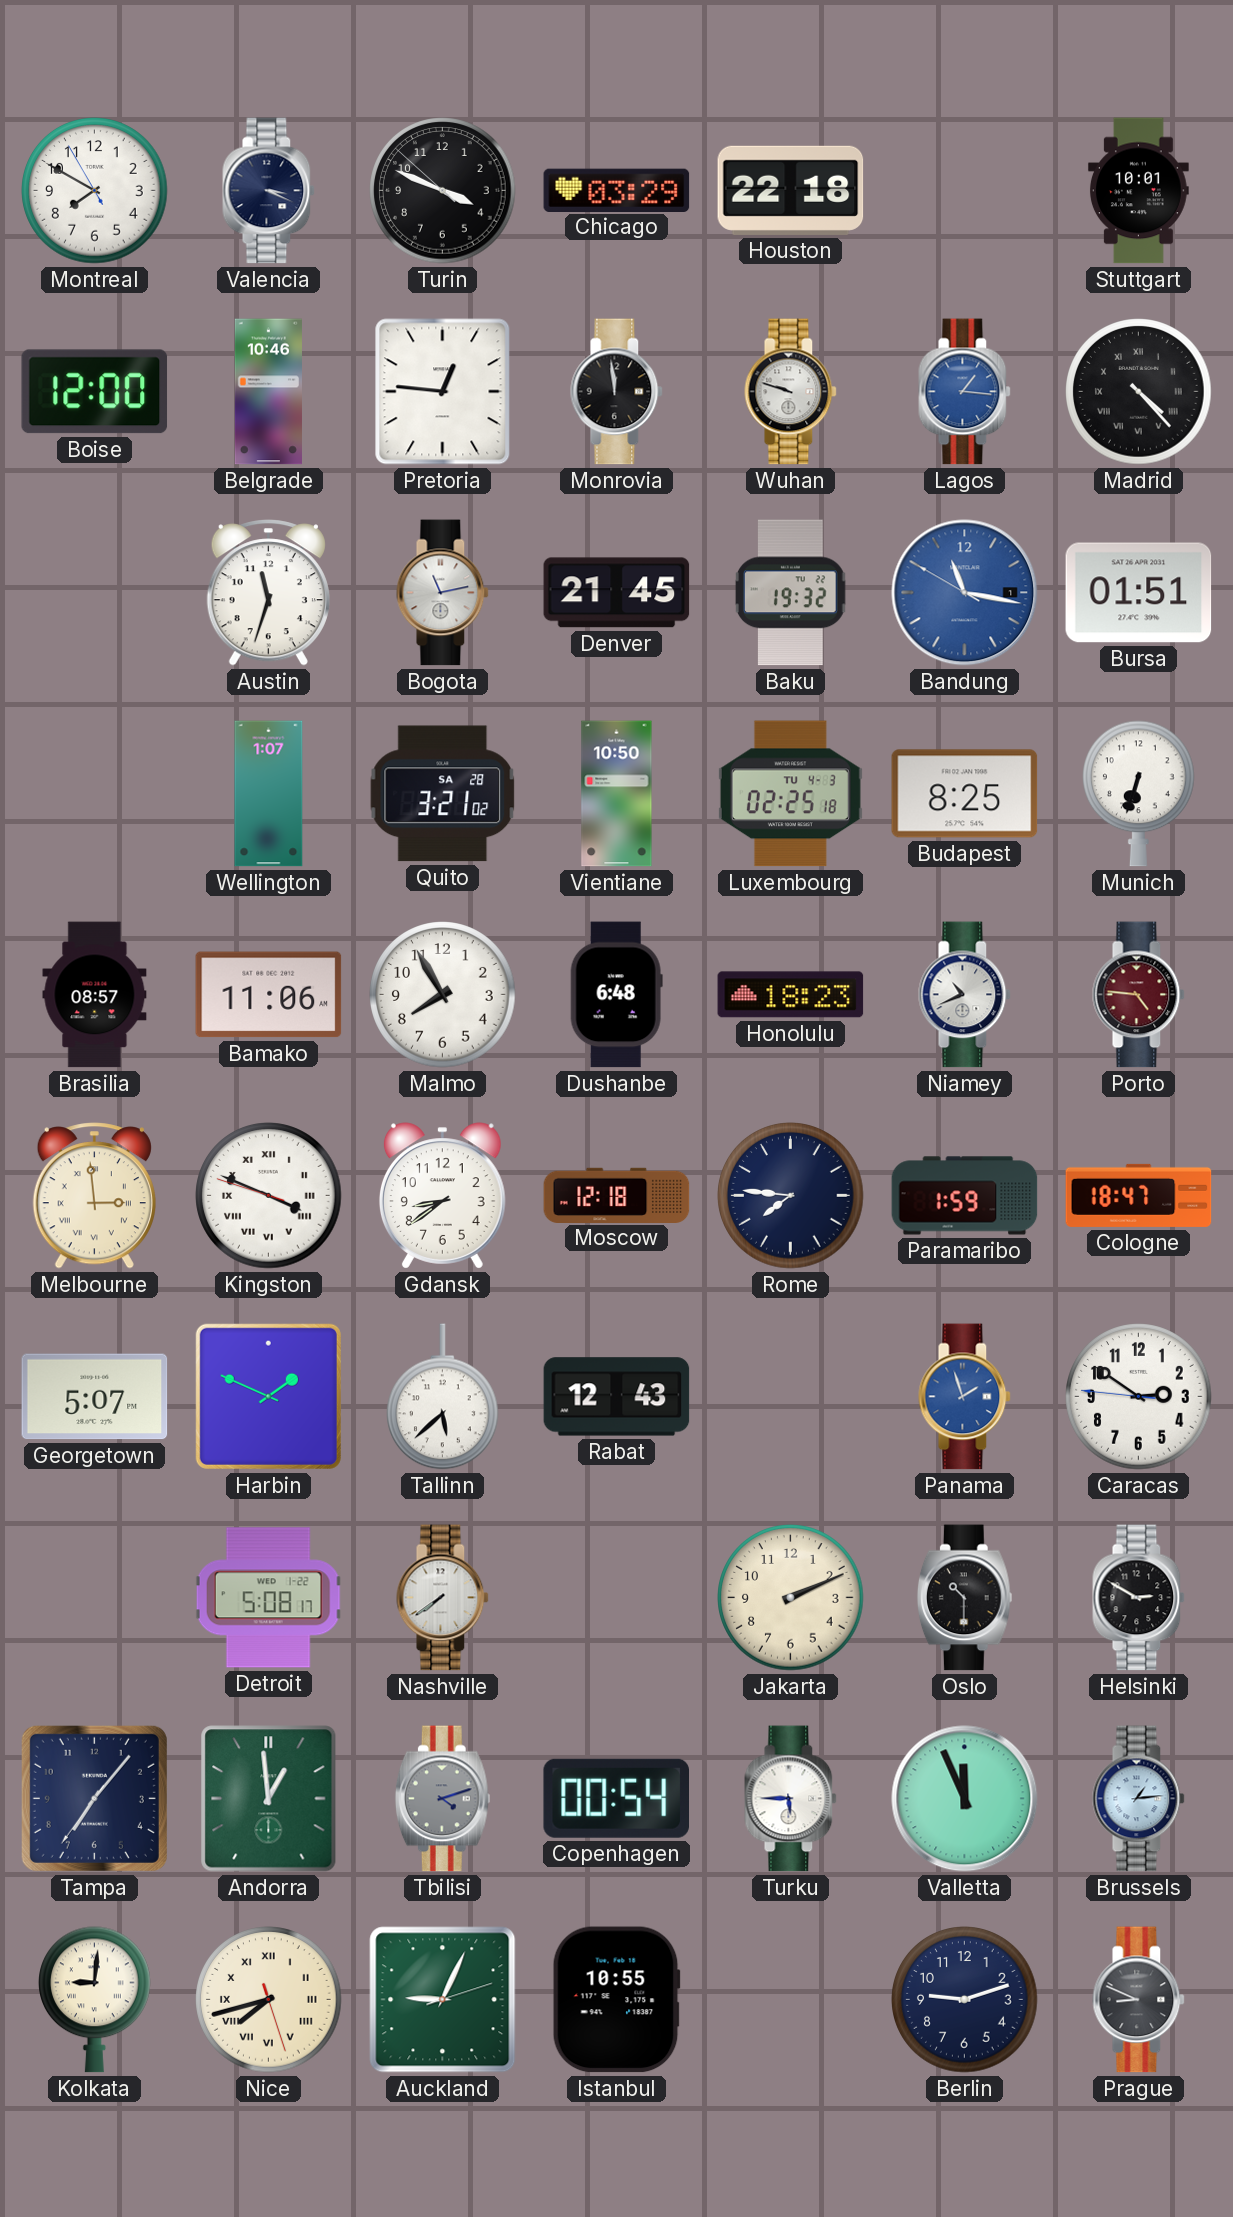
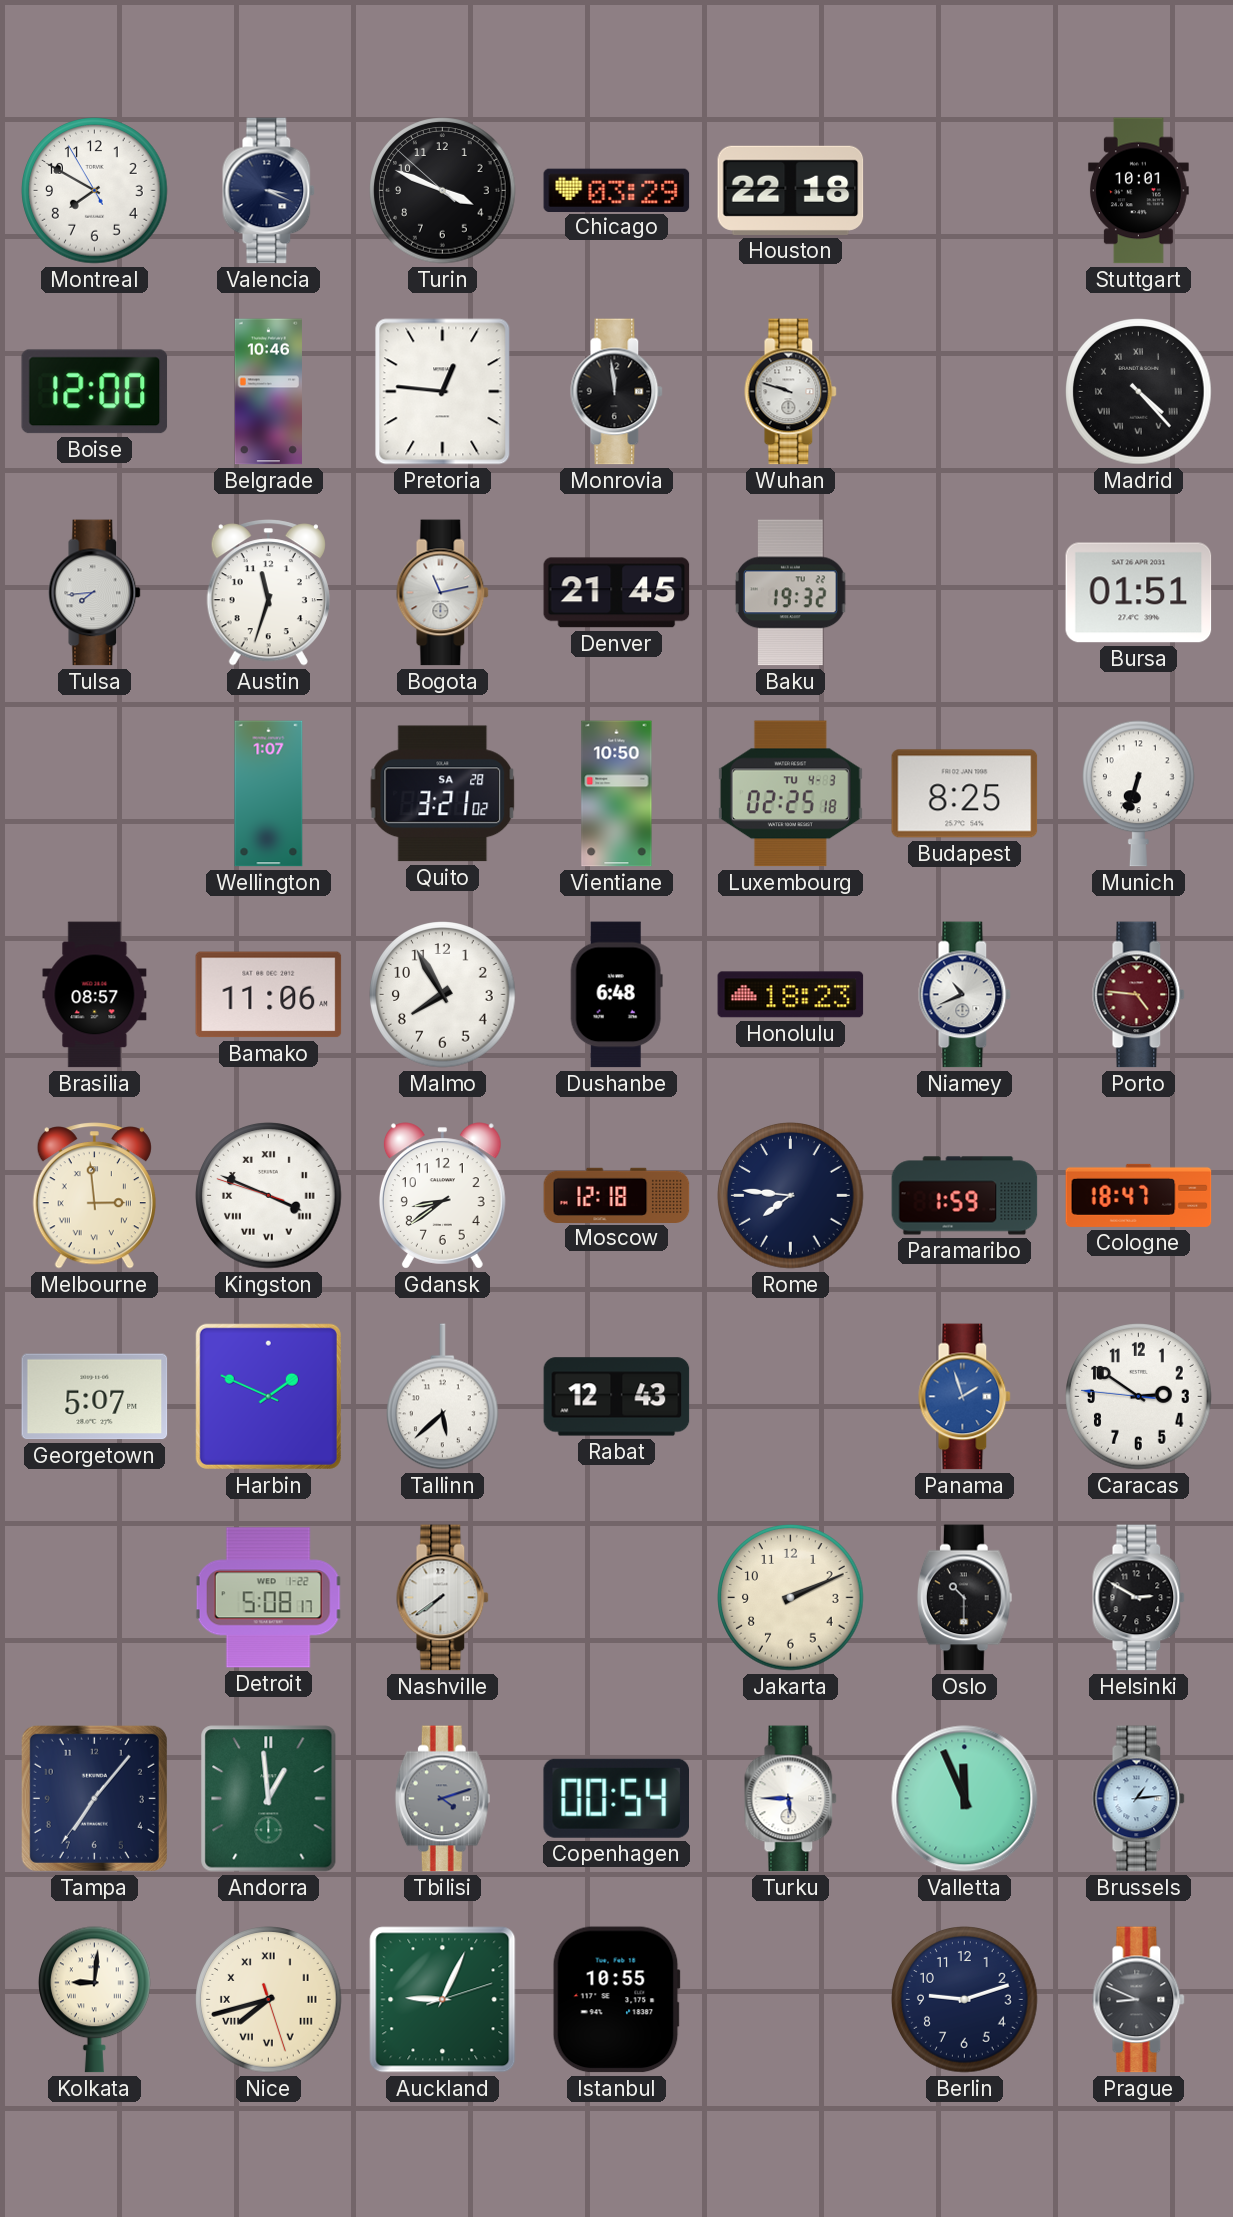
Lagos: 1:16 -> none
Tulsa: none -> 7:44
Bandung: 11:16 -> none
